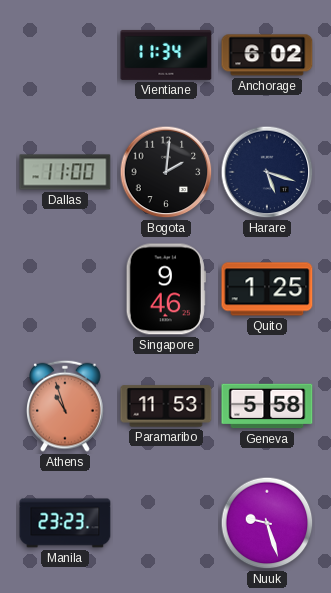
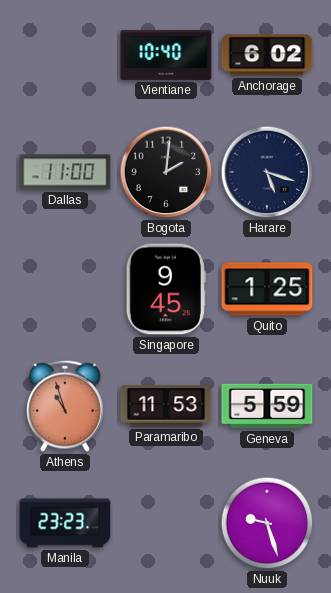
Vientiane: 11:34 -> 10:40
Singapore: 9:46 -> 9:45
Geneva: 5:58 -> 5:59
